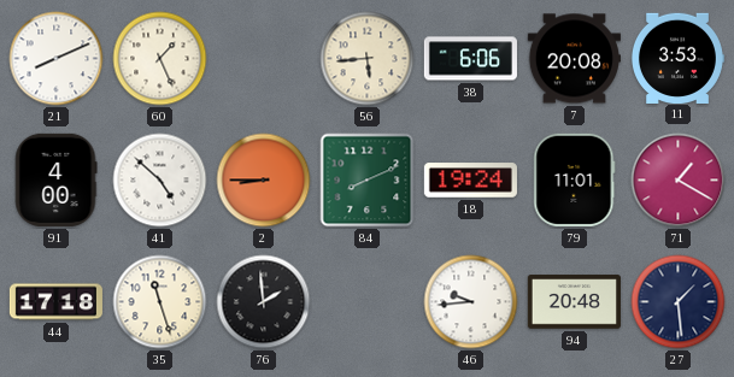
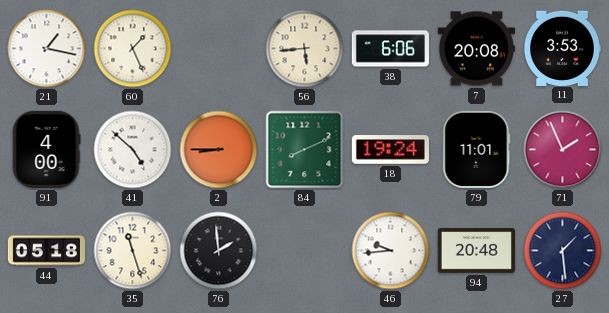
21: 8:11 -> 1:17
71: 1:20 -> 1:56
44: 17:18 -> 05:18
